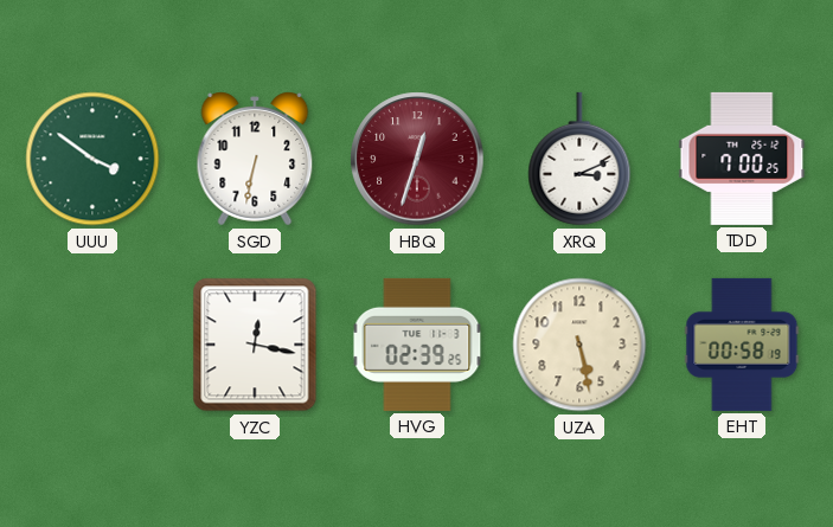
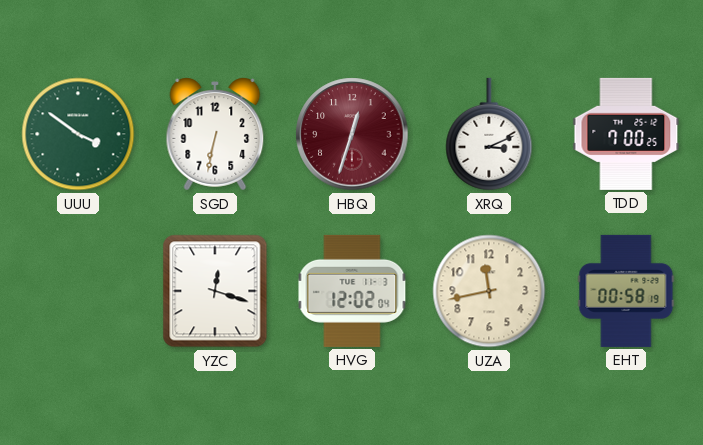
YZC: 12:17 -> 12:18
HVG: 02:39 -> 12:02
UZA: 5:28 -> 11:43
